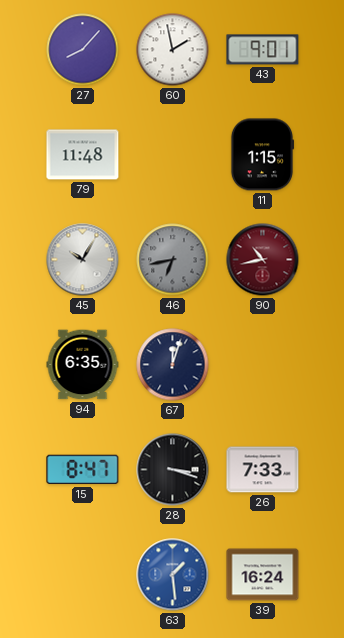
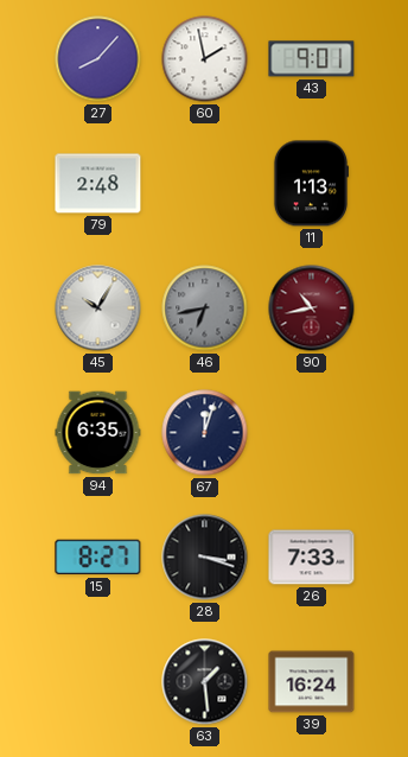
79: 11:48 -> 2:48
11: 1:15 -> 1:13
15: 8:47 -> 8:27
63 dial: blue -> black
